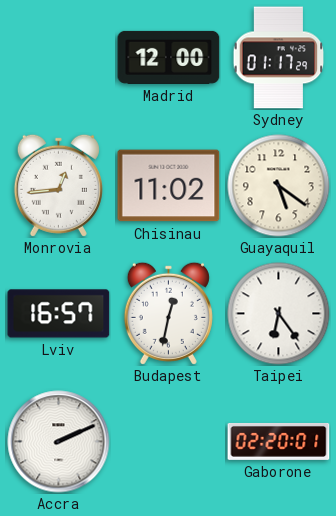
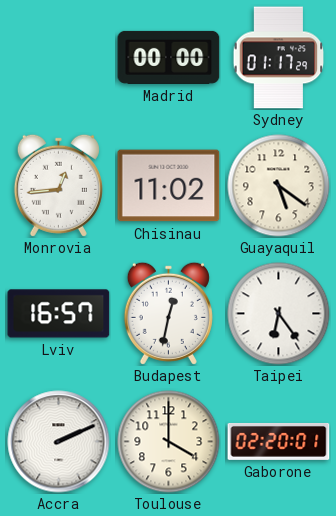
Madrid: 12:00 -> 00:00
Toulouse: none -> 4:00
